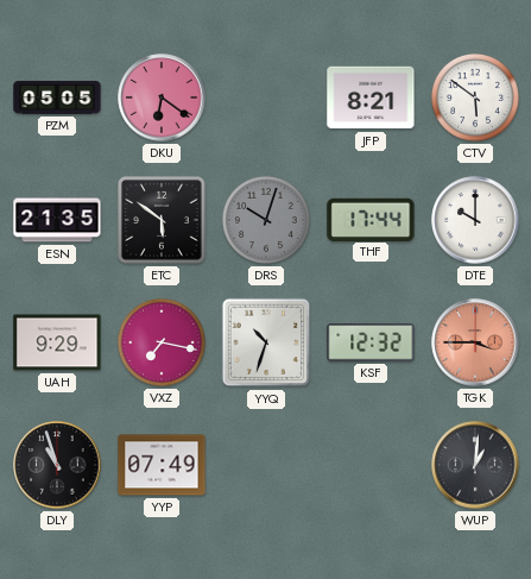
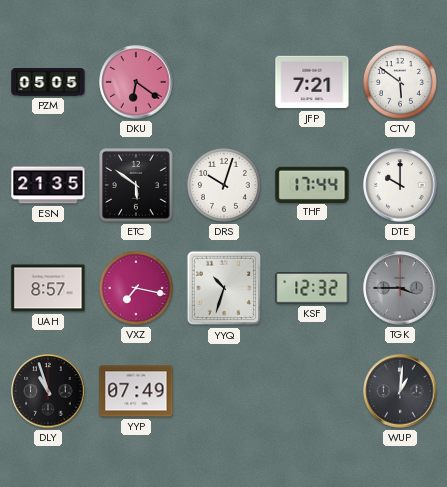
JFP: 8:21 -> 7:21
DRS dial: grey -> white
UAH: 9:29 -> 8:57
TGK dial: salmon -> grey
